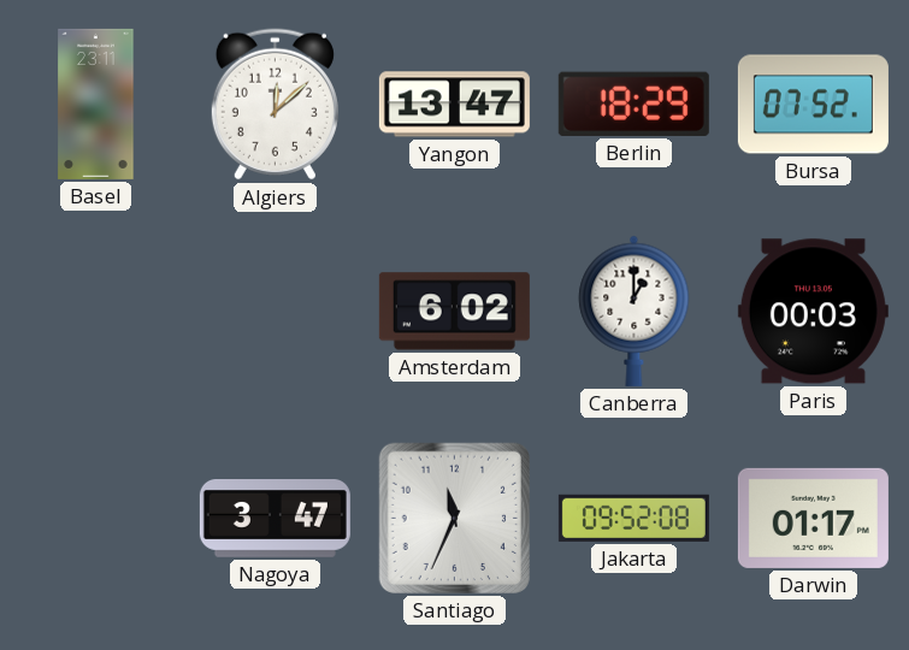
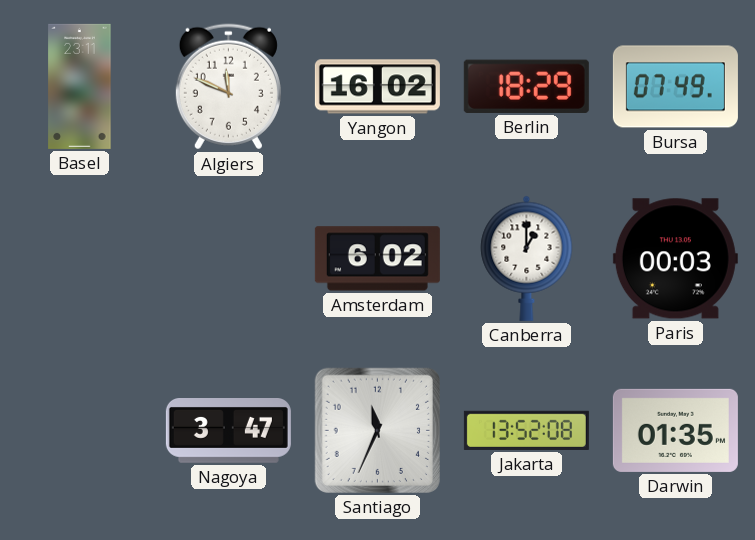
Algiers: 12:08 -> 11:49
Yangon: 13:47 -> 16:02
Bursa: 07:52 -> 07:49
Jakarta: 09:52 -> 13:52
Darwin: 01:17 -> 01:35
